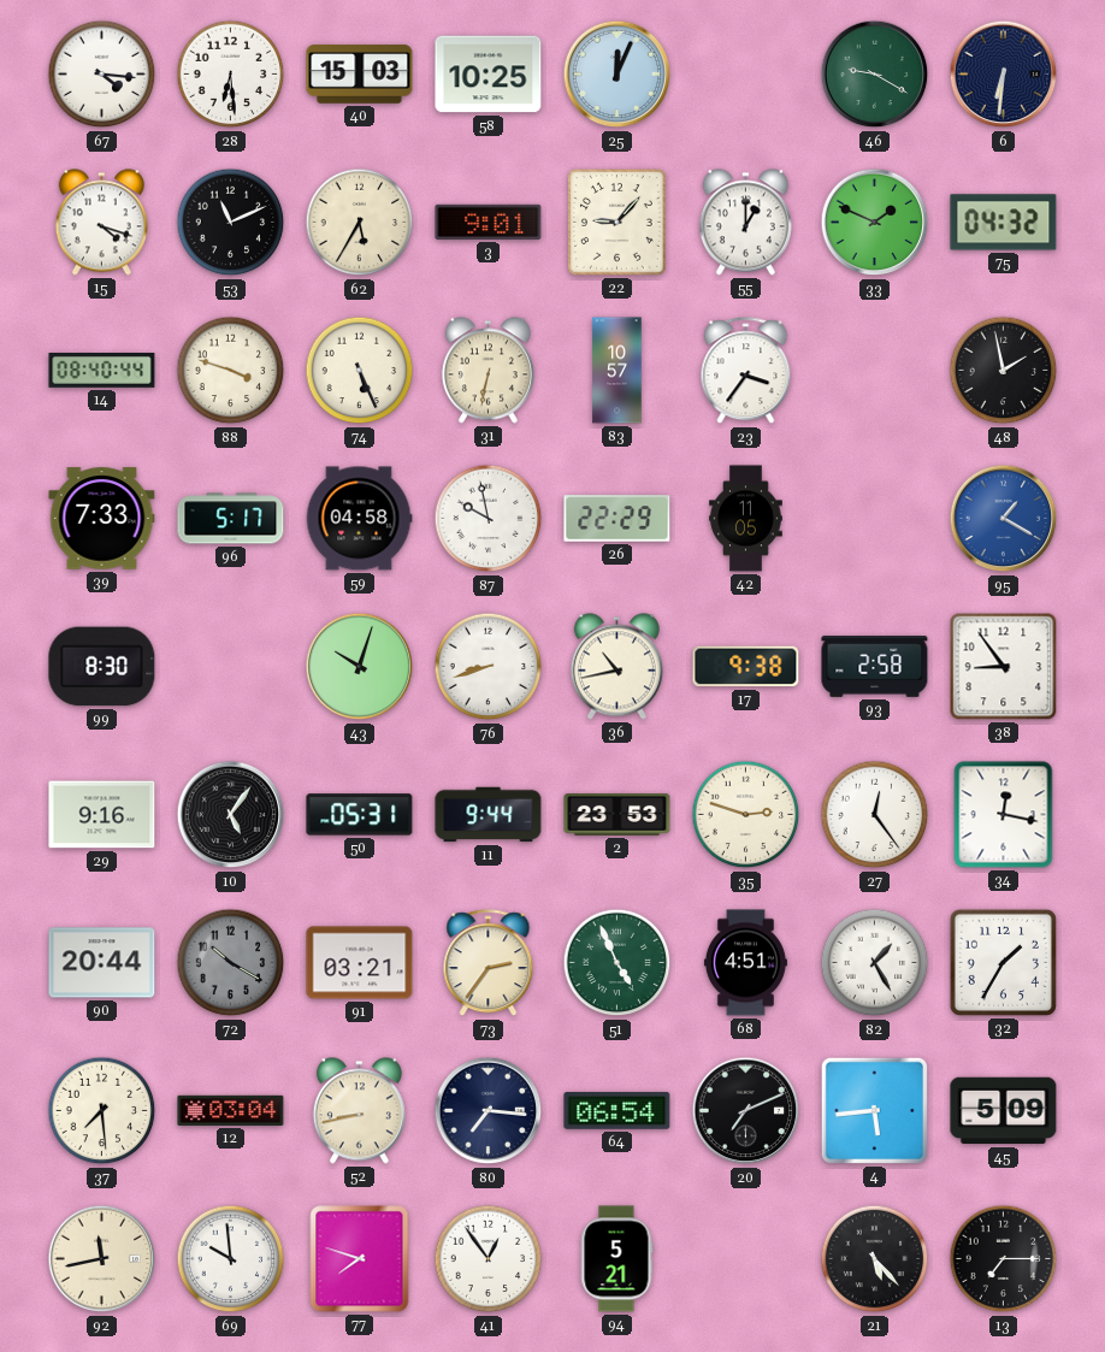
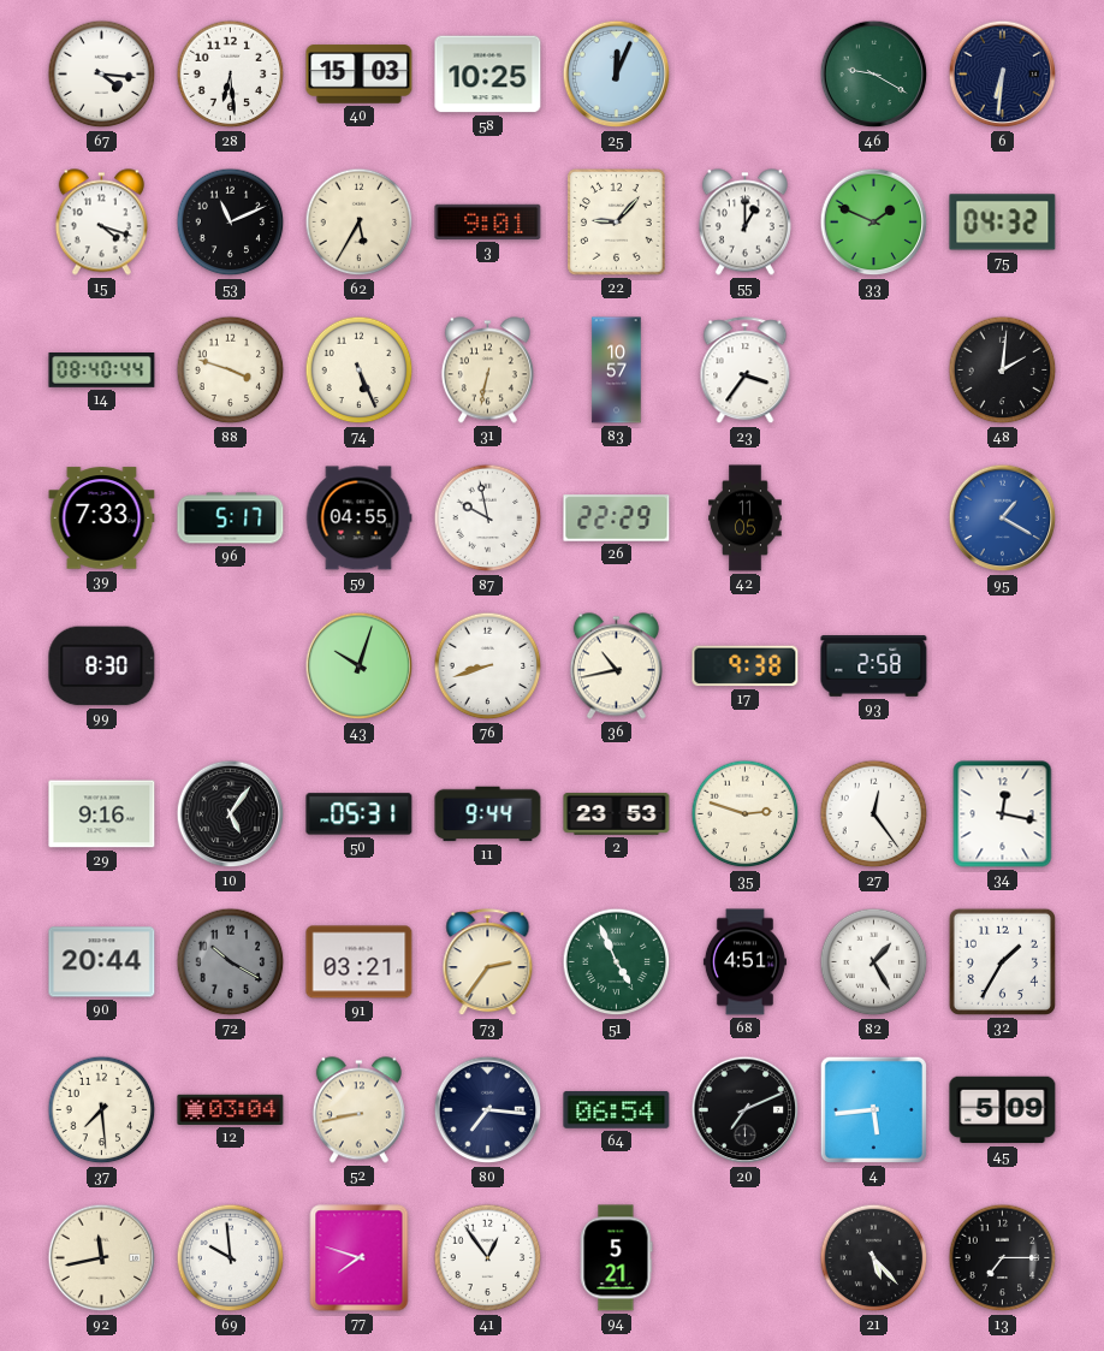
48: 1:58 -> 2:01
59: 04:58 -> 04:55
38: 8:54 -> none
